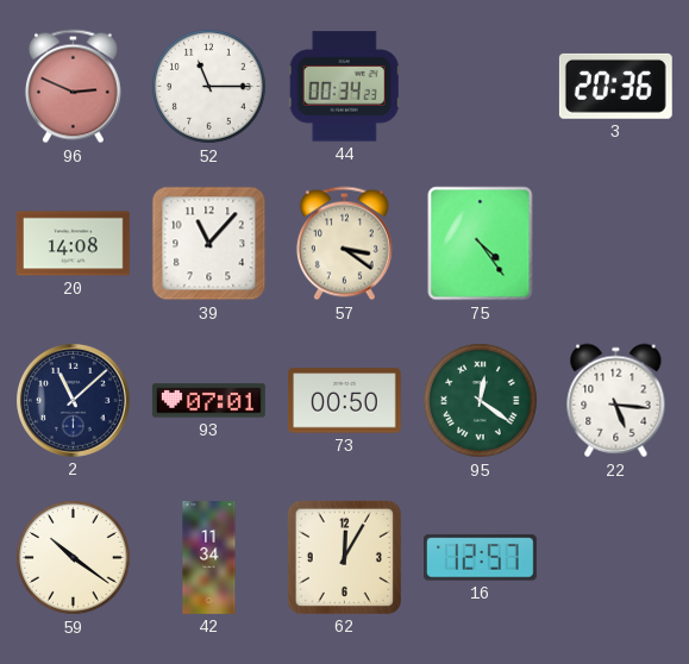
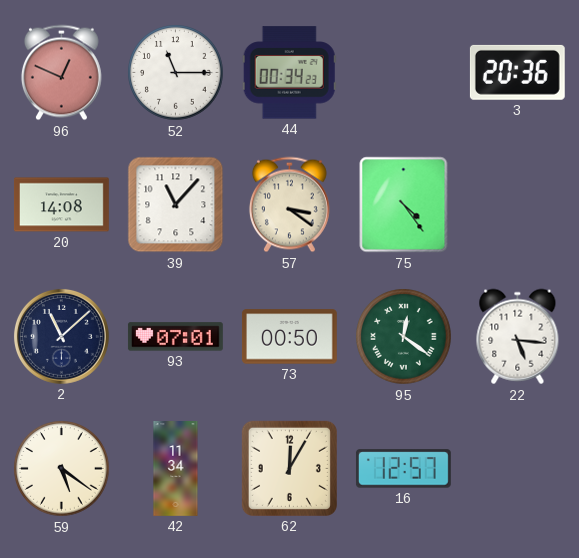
96: 2:49 -> 12:49
59: 10:21 -> 5:21
